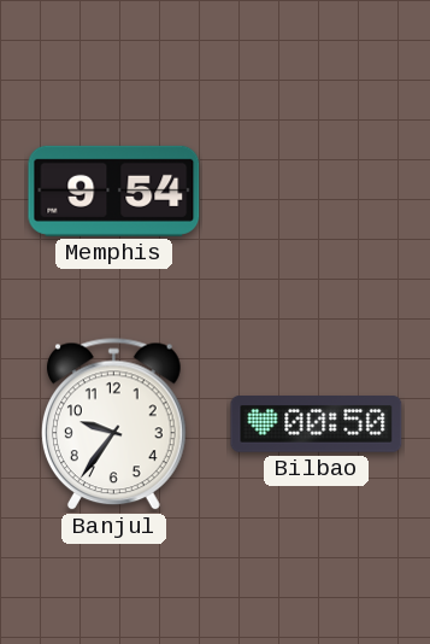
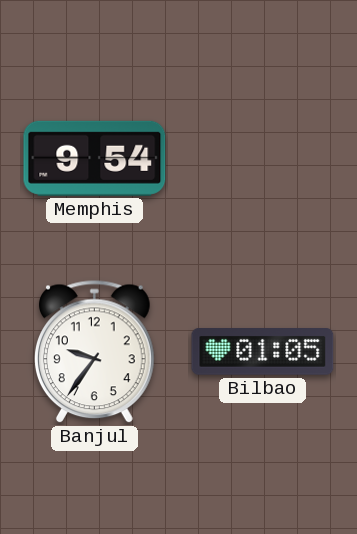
Bilbao: 00:50 -> 01:05
